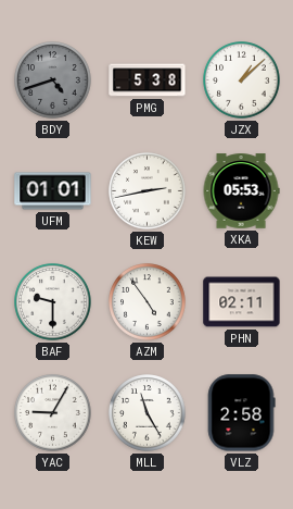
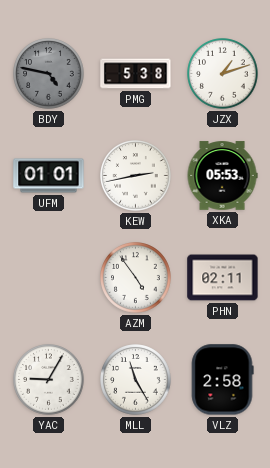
BDY: 4:42 -> 4:47
JZX: 1:08 -> 1:12
BAF: 9:30 -> none
